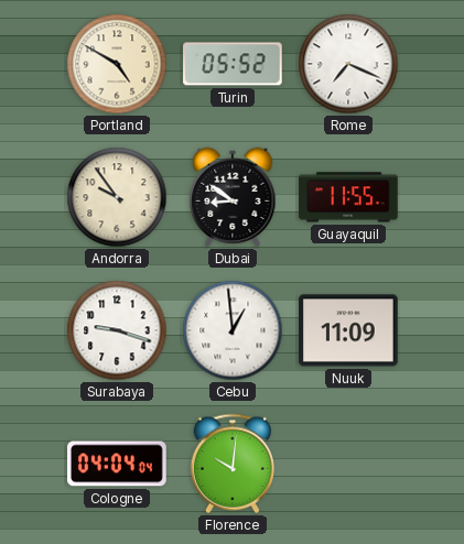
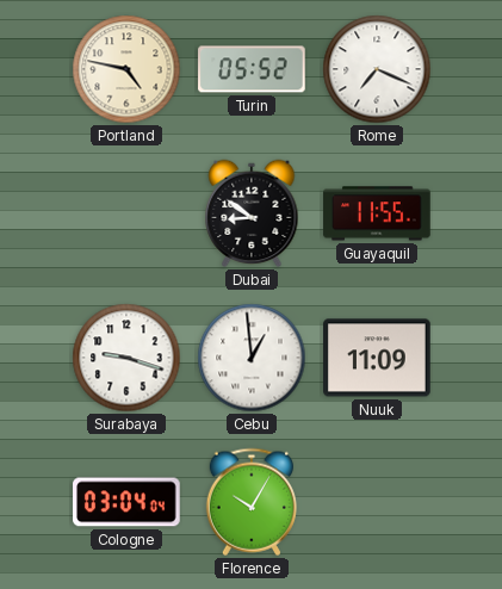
Portland: 4:50 -> 4:47
Andorra: 9:54 -> none
Cologne: 04:04 -> 03:04
Florence: 10:01 -> 10:05
